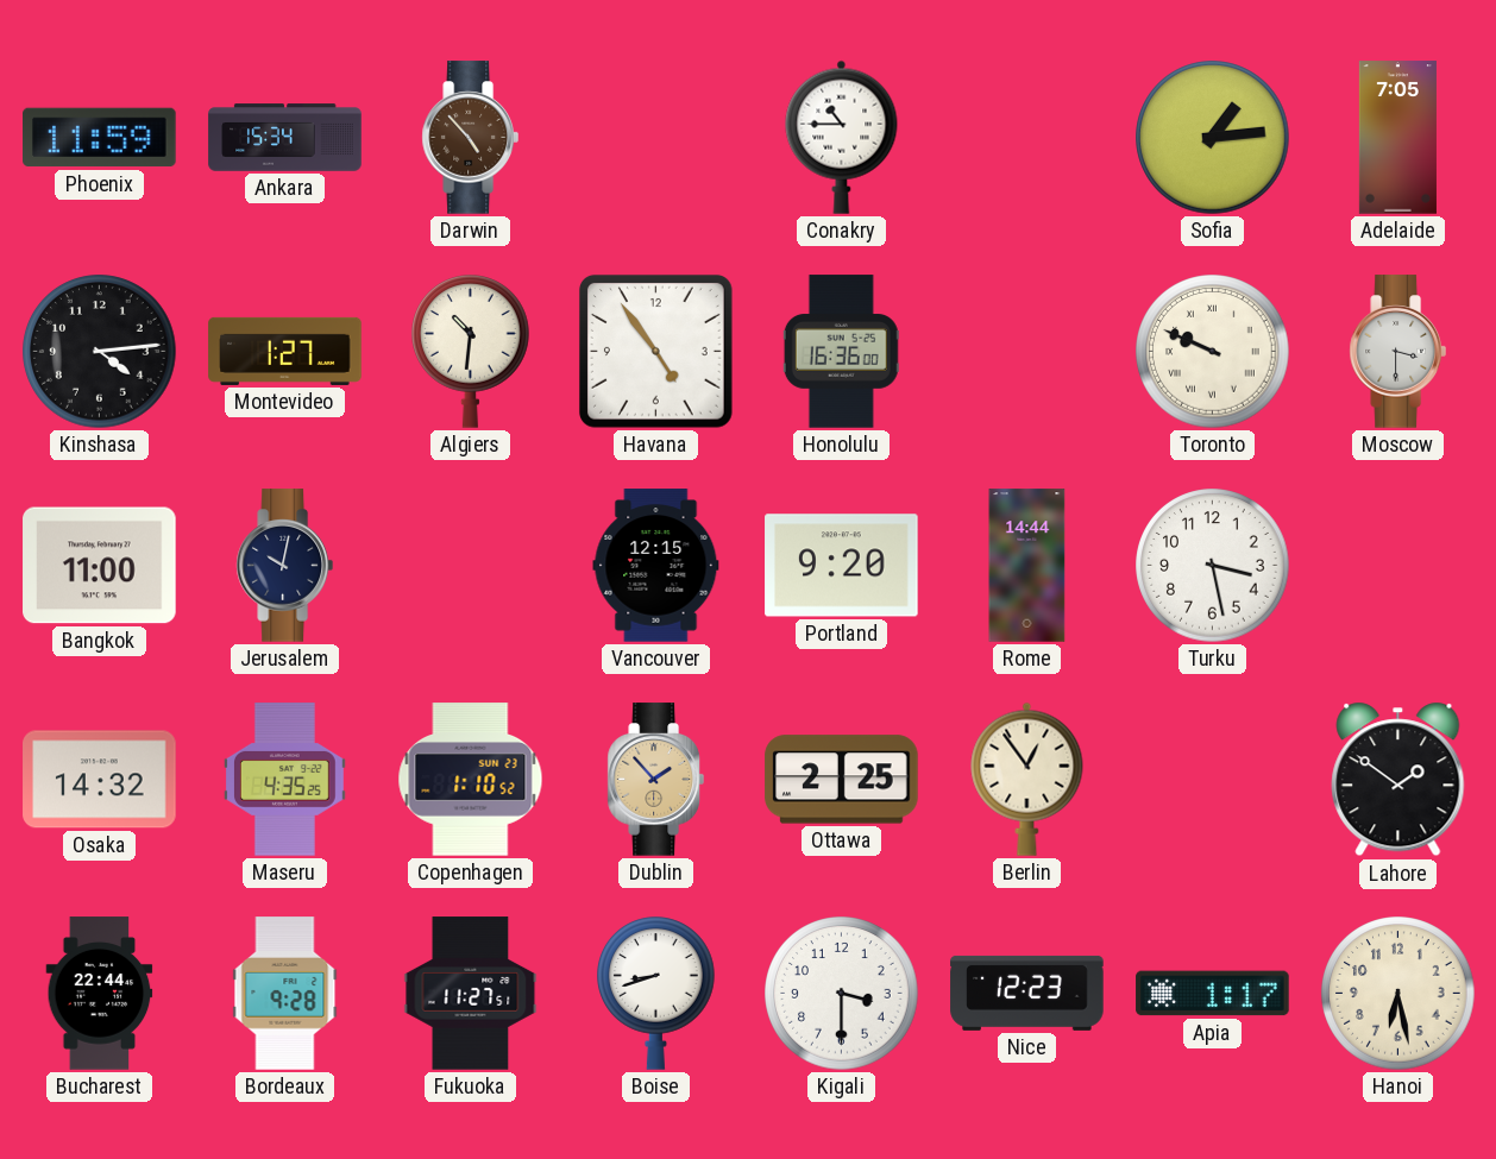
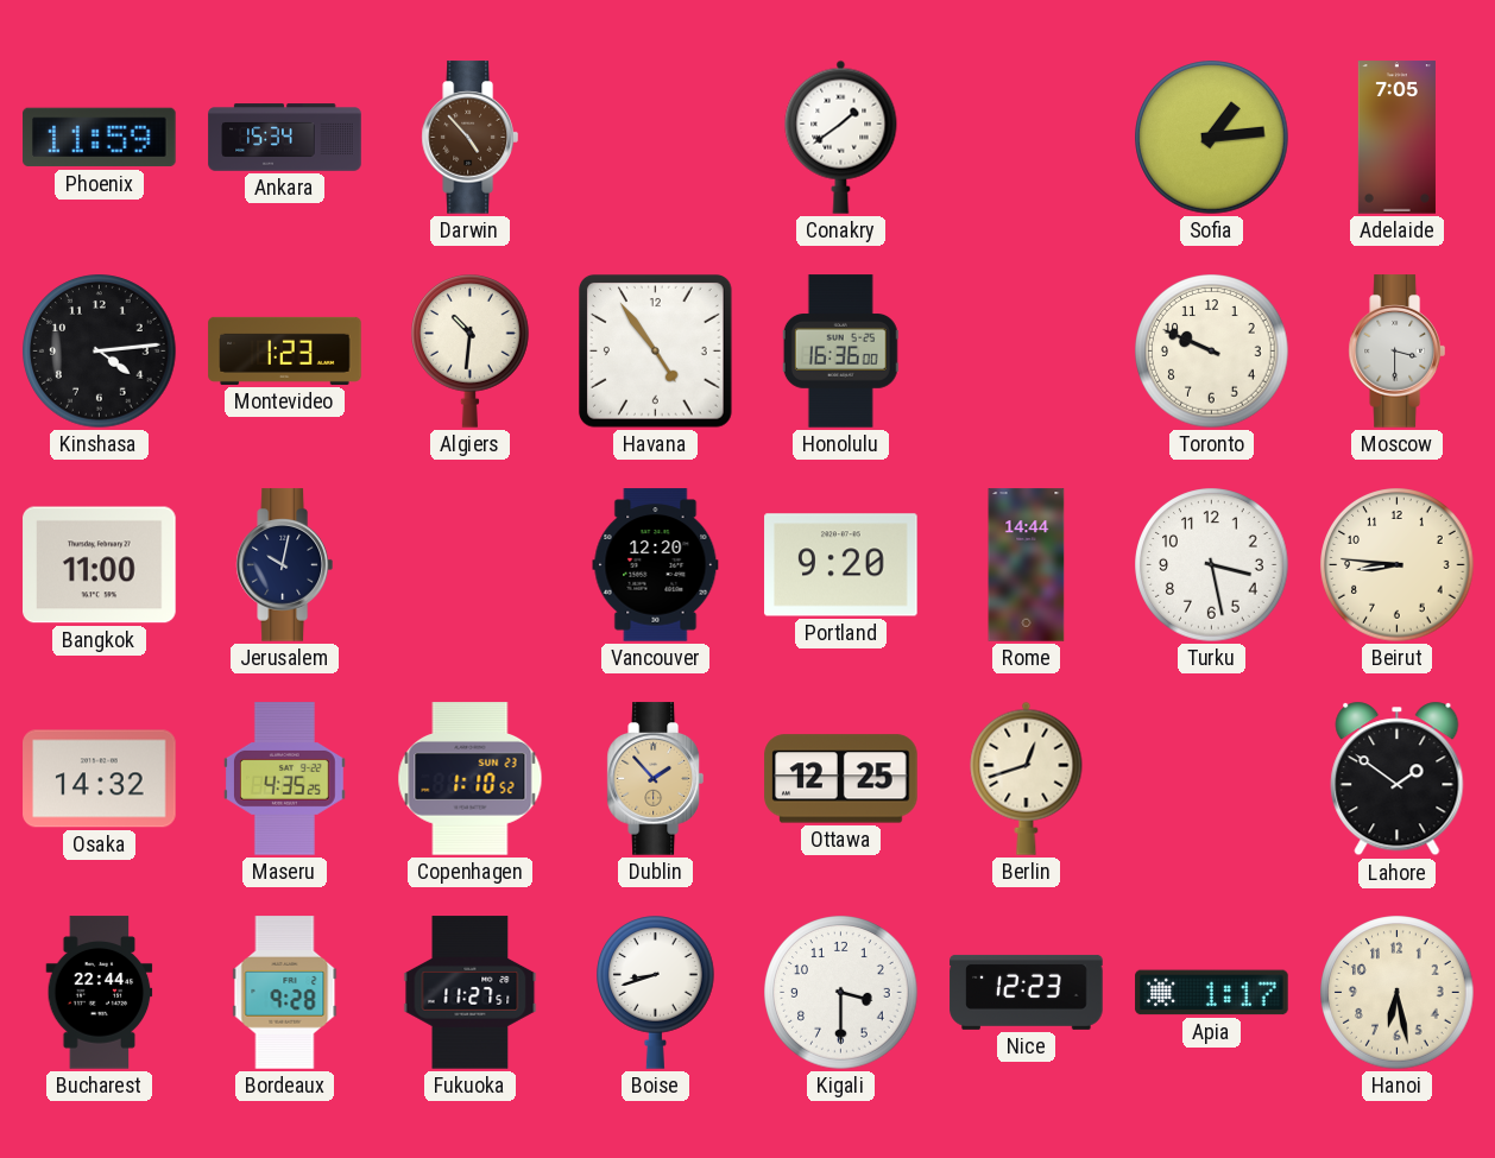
Conakry: 10:45 -> 1:39
Montevideo: 1:27 -> 1:23
Toronto numerals: Roman -> Arabic
Vancouver: 12:15 -> 12:20
Beirut: none -> 8:46
Ottawa: 2:25 -> 12:25
Berlin: 12:54 -> 12:42
